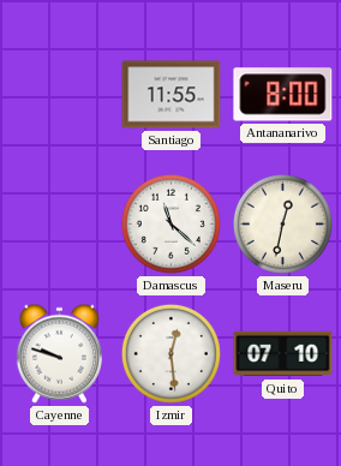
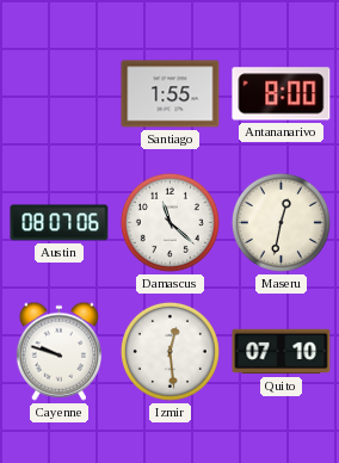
Santiago: 11:55 -> 1:55
Austin: none -> 08:07
